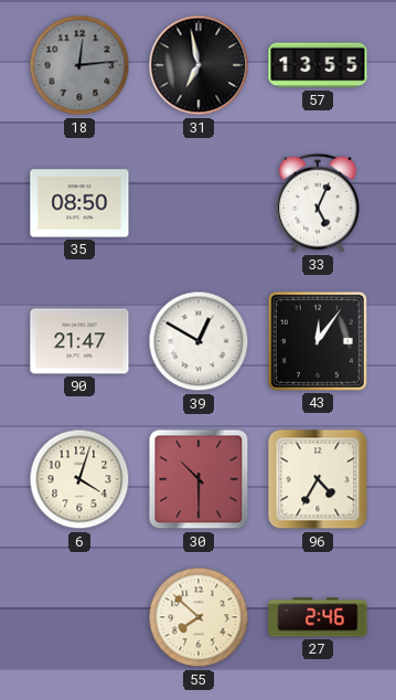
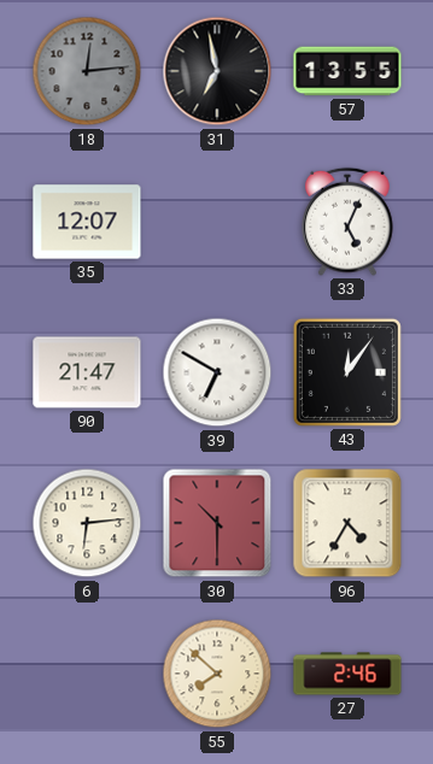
35: 08:50 -> 12:07
39: 12:50 -> 6:50
6: 4:03 -> 6:14
